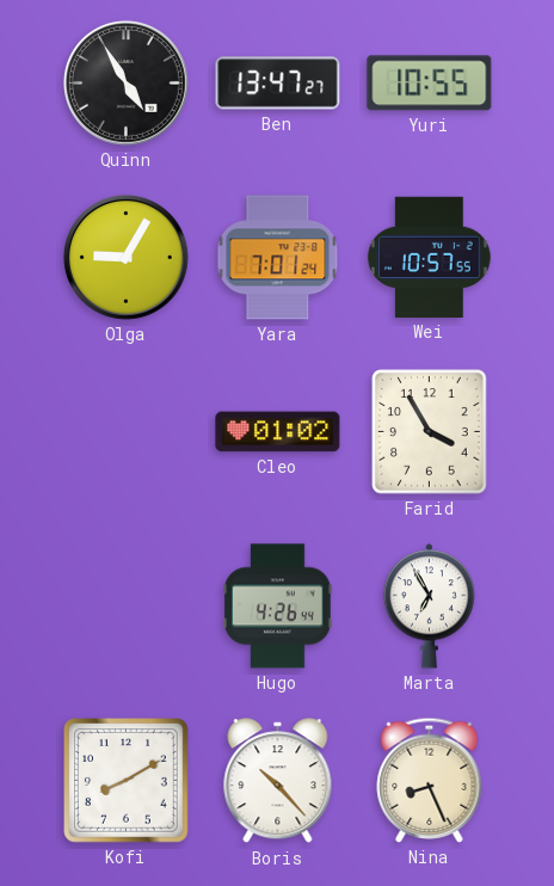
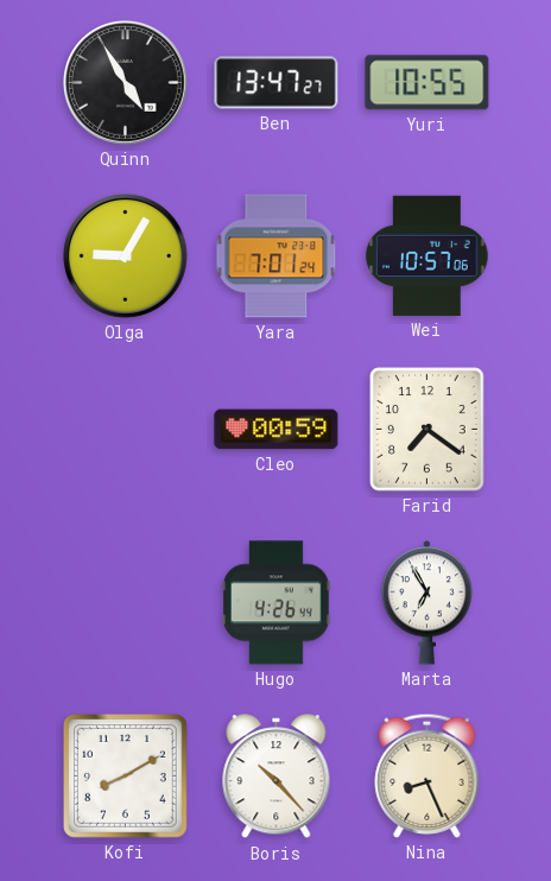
Wei: 10:57:55 -> 10:57:06
Cleo: 01:02 -> 00:59
Farid: 3:55 -> 7:21
